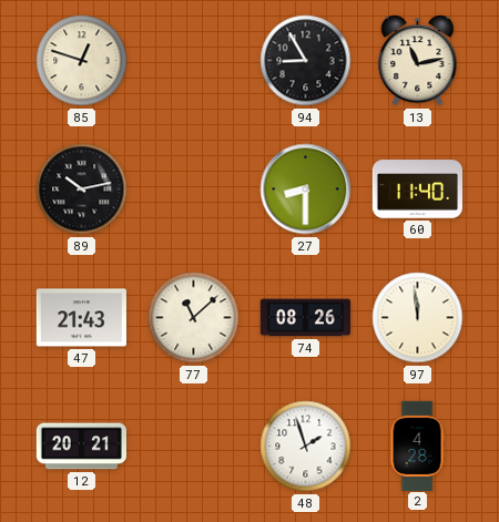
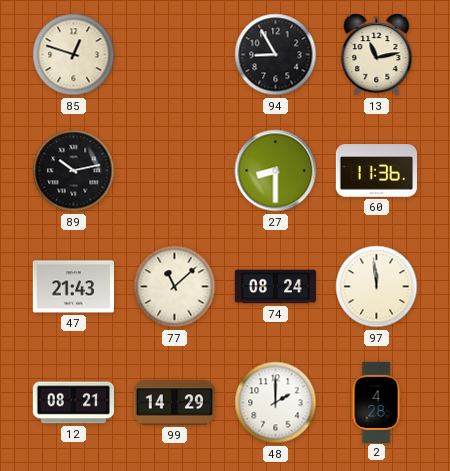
60: 11:40 -> 11:36
74: 08:26 -> 08:24
12: 20:21 -> 08:21
99: none -> 14:29
48: 1:57 -> 2:00
